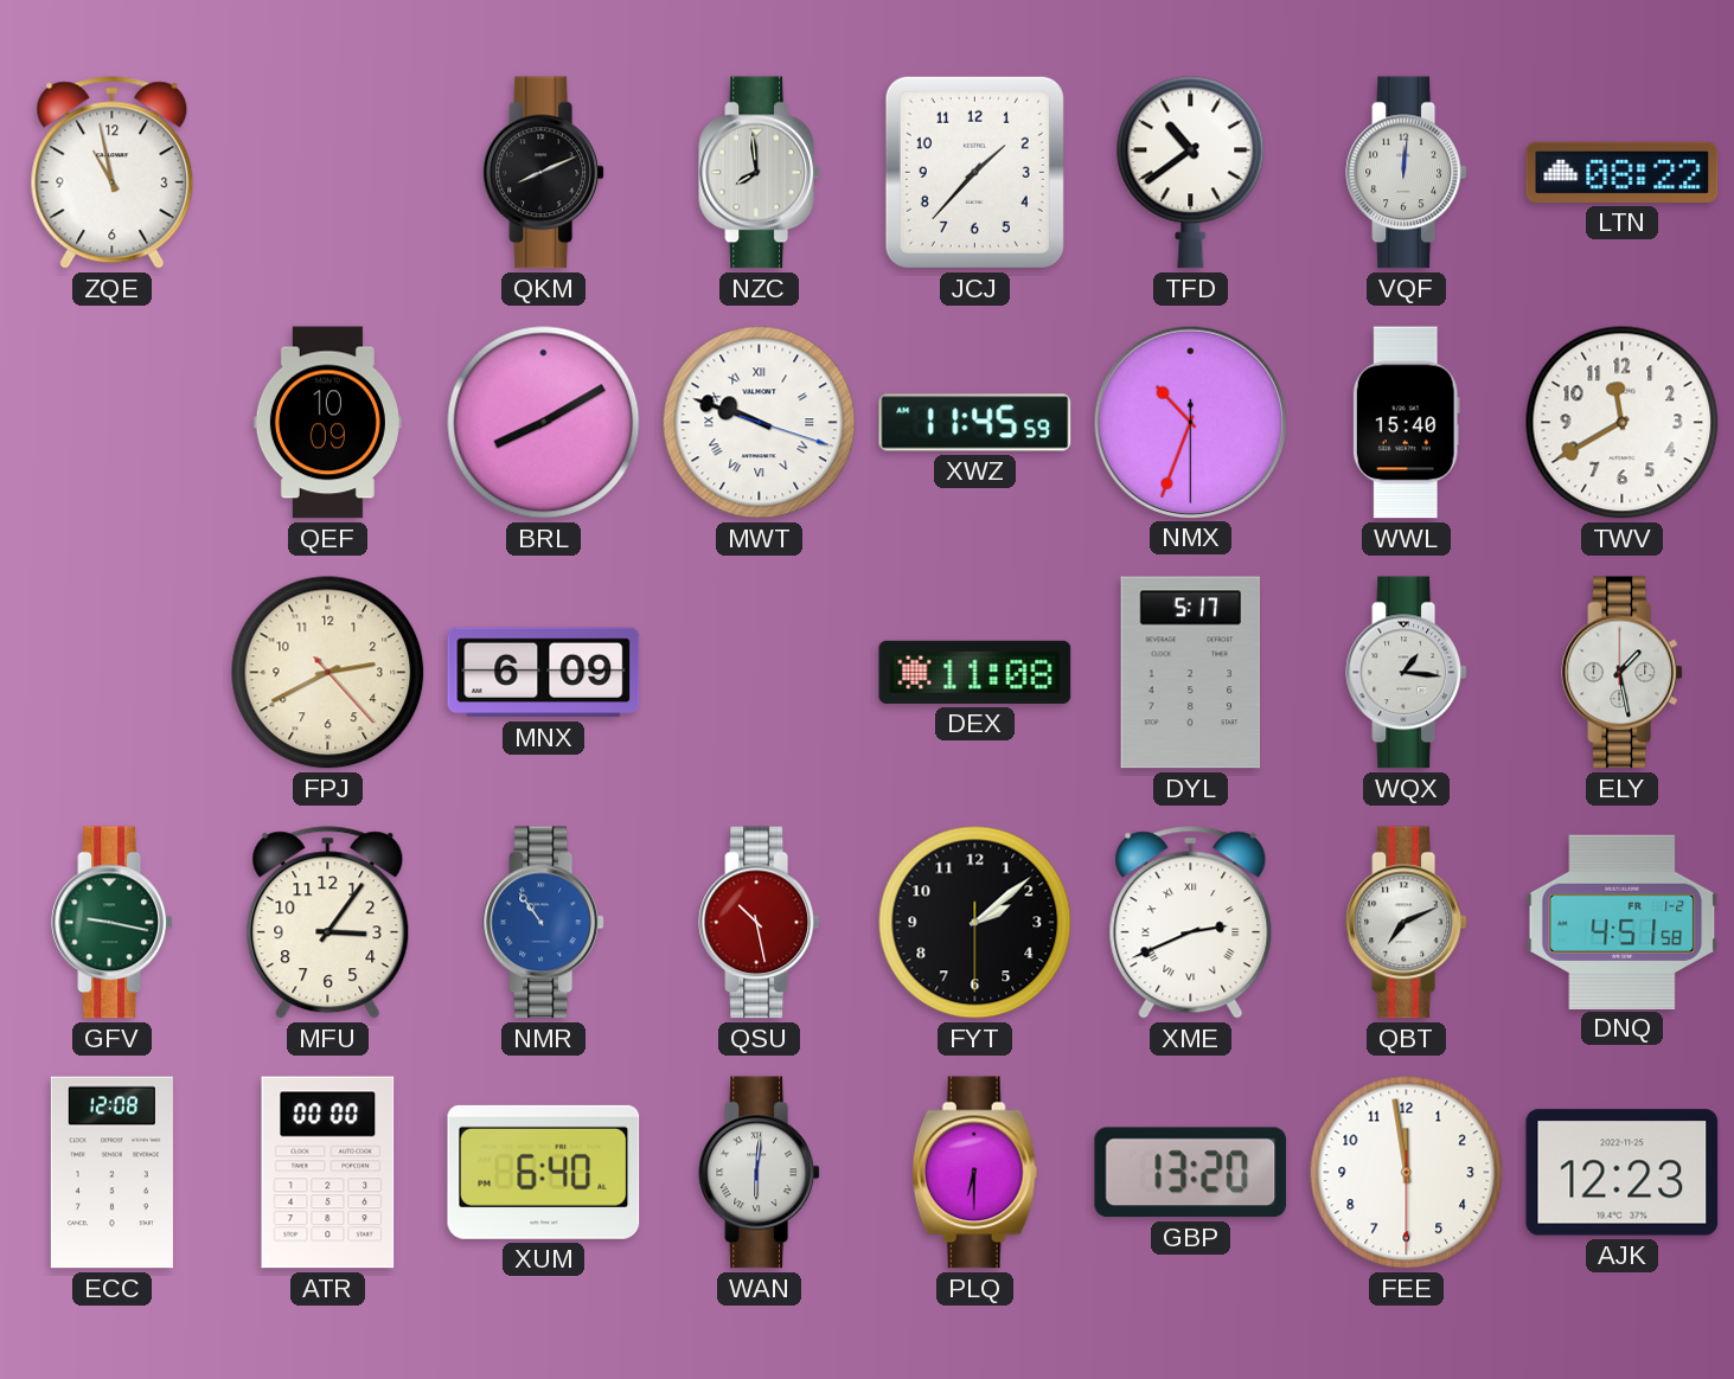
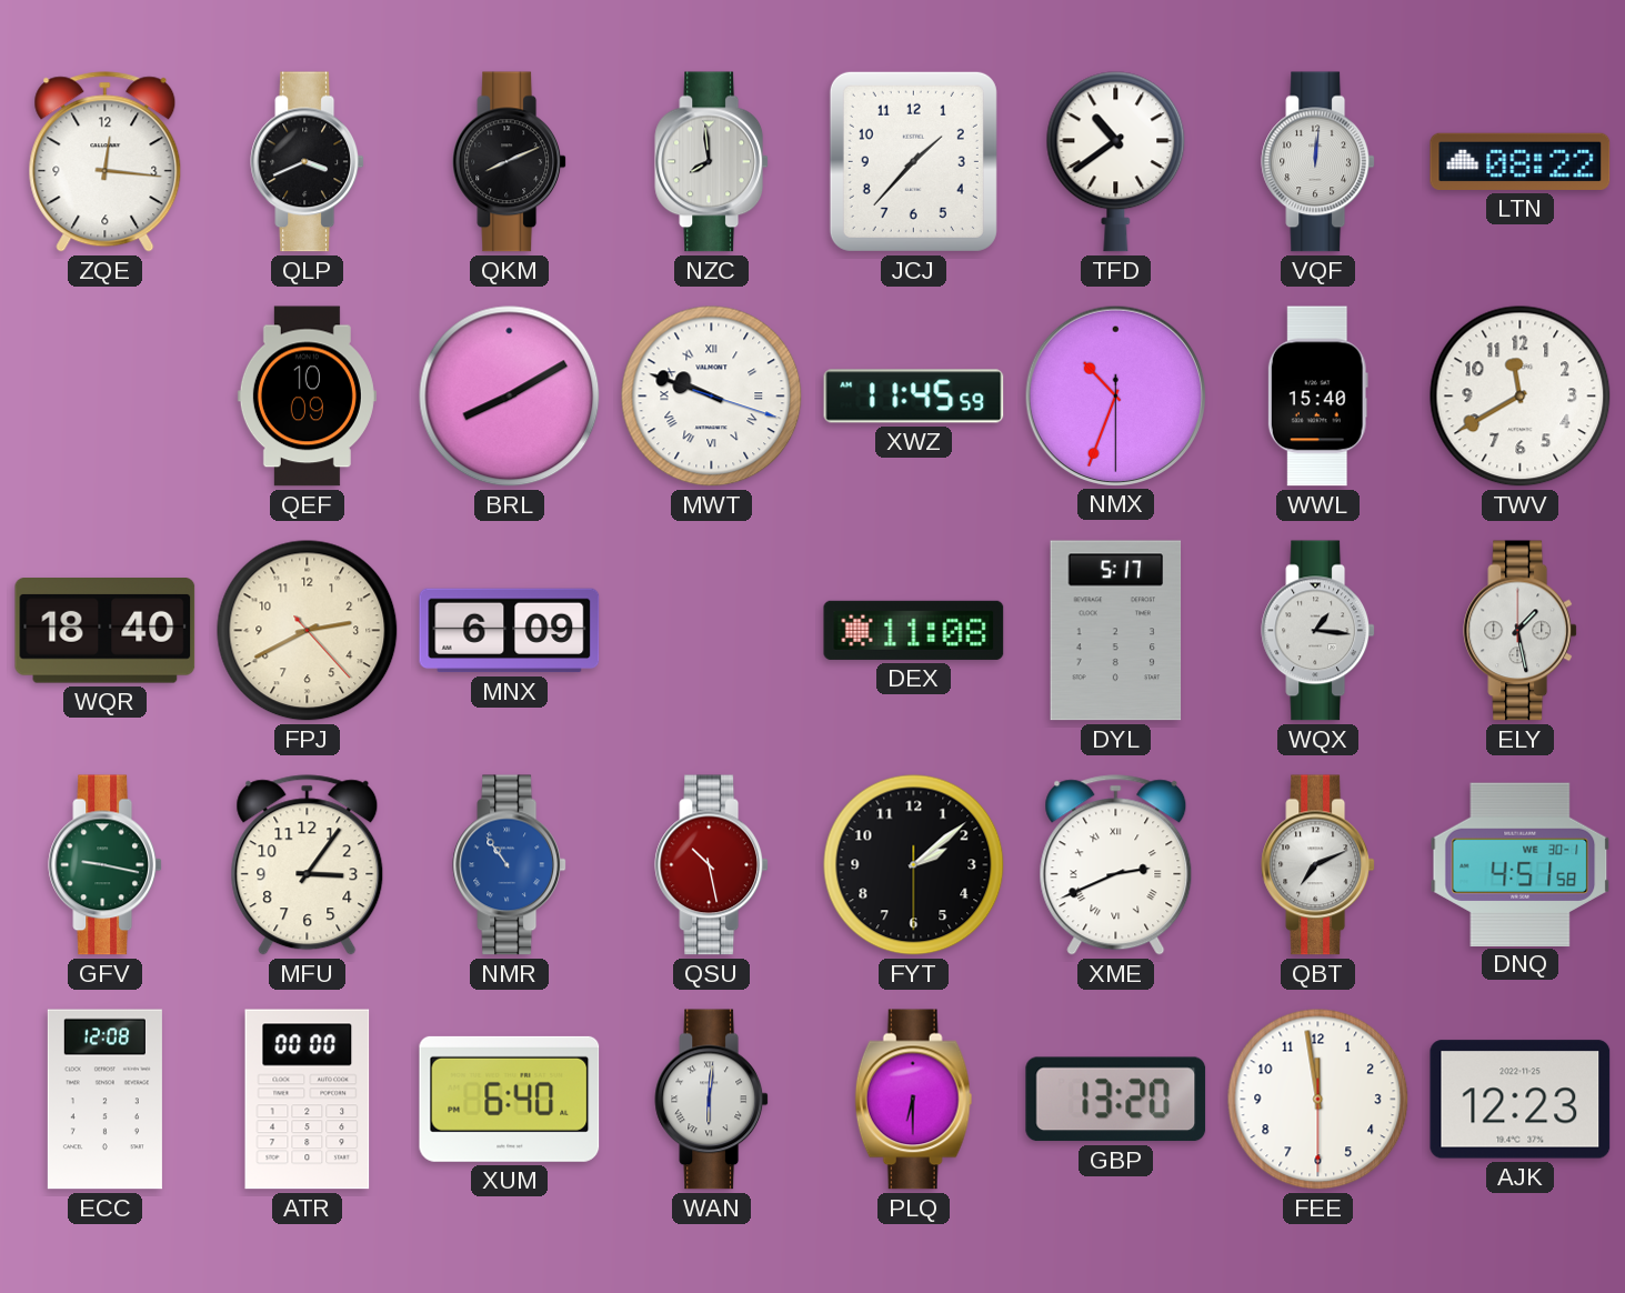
ZQE: 10:58 -> 12:16
QLP: none -> 3:41
WQR: none -> 18:40
DNQ date: FR 1-2 -> WE 30-1
